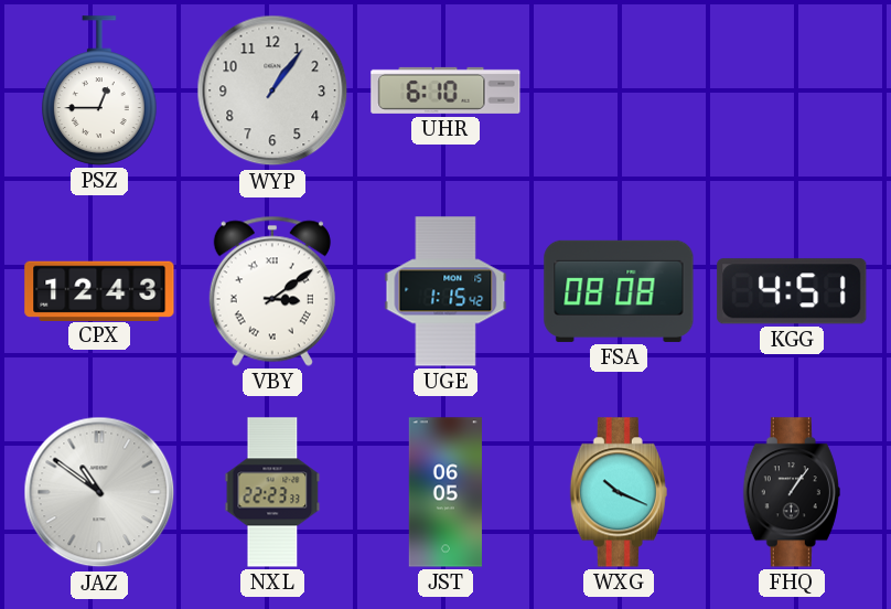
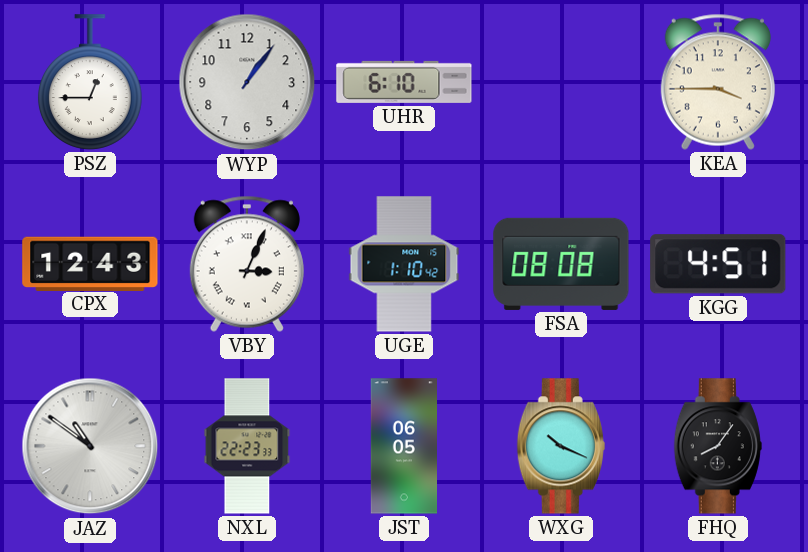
KEA: none -> 3:45
VBY: 3:09 -> 3:04
UGE: 1:15 -> 1:10
FHQ: 1:06 -> 8:06
